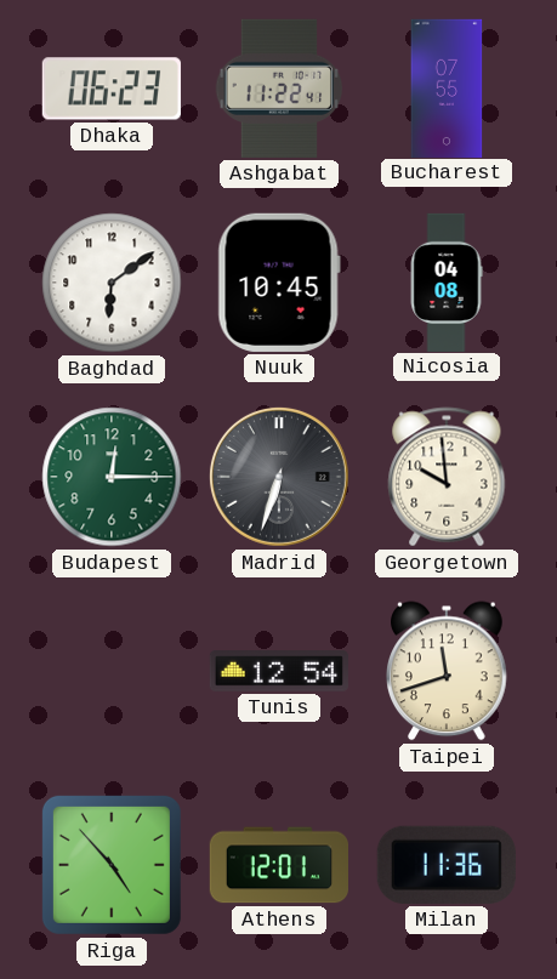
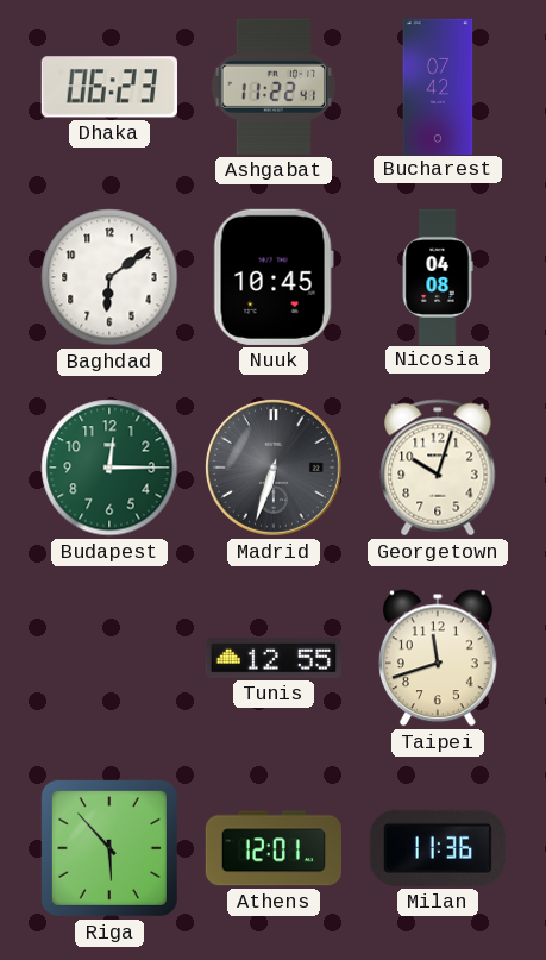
Bucharest: 07:55 -> 07:42
Georgetown: 9:59 -> 10:03
Tunis: 12:54 -> 12:55
Riga: 4:53 -> 5:53
